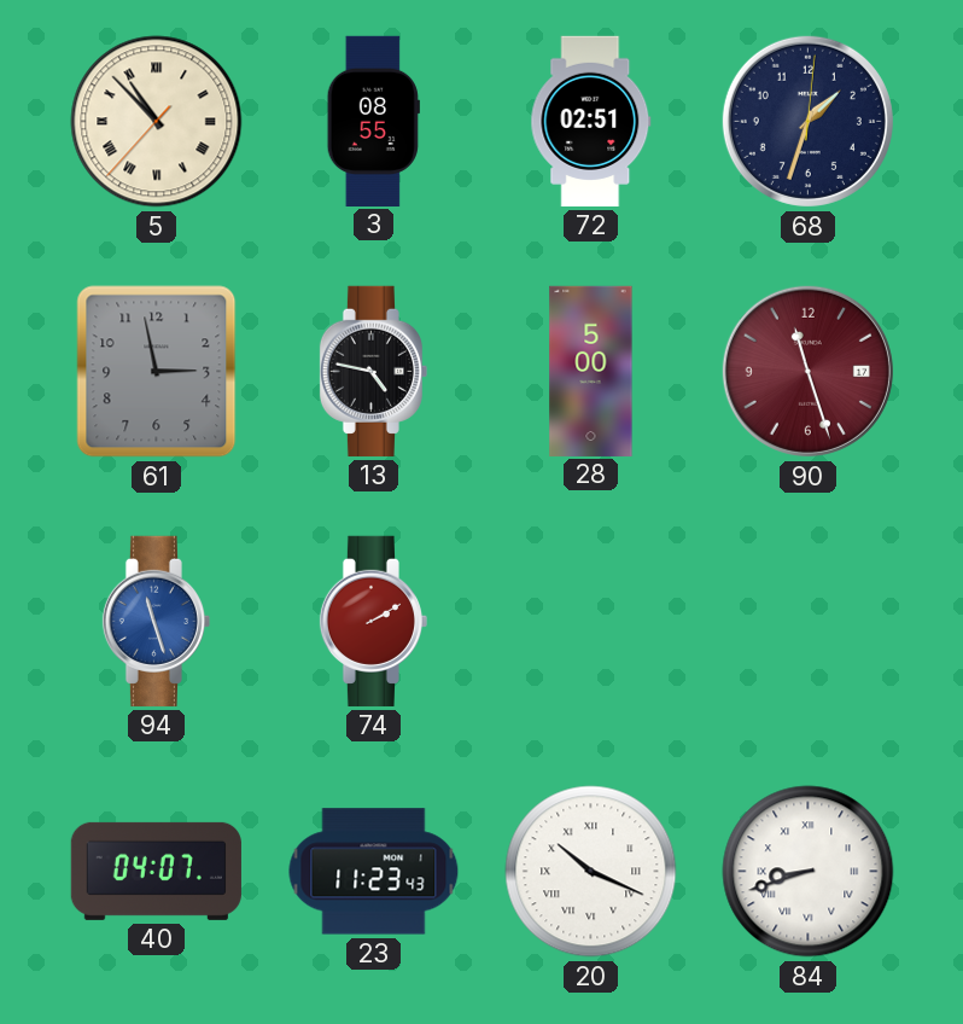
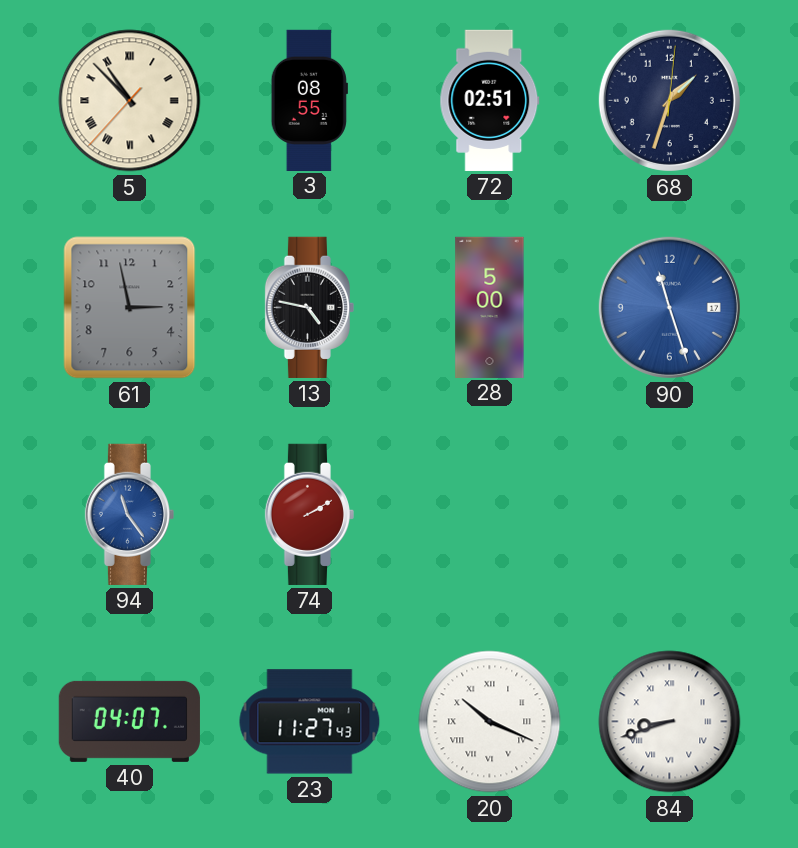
90 dial: burgundy -> blue
94: 11:27 -> 11:24
23: 11:23 -> 11:27
